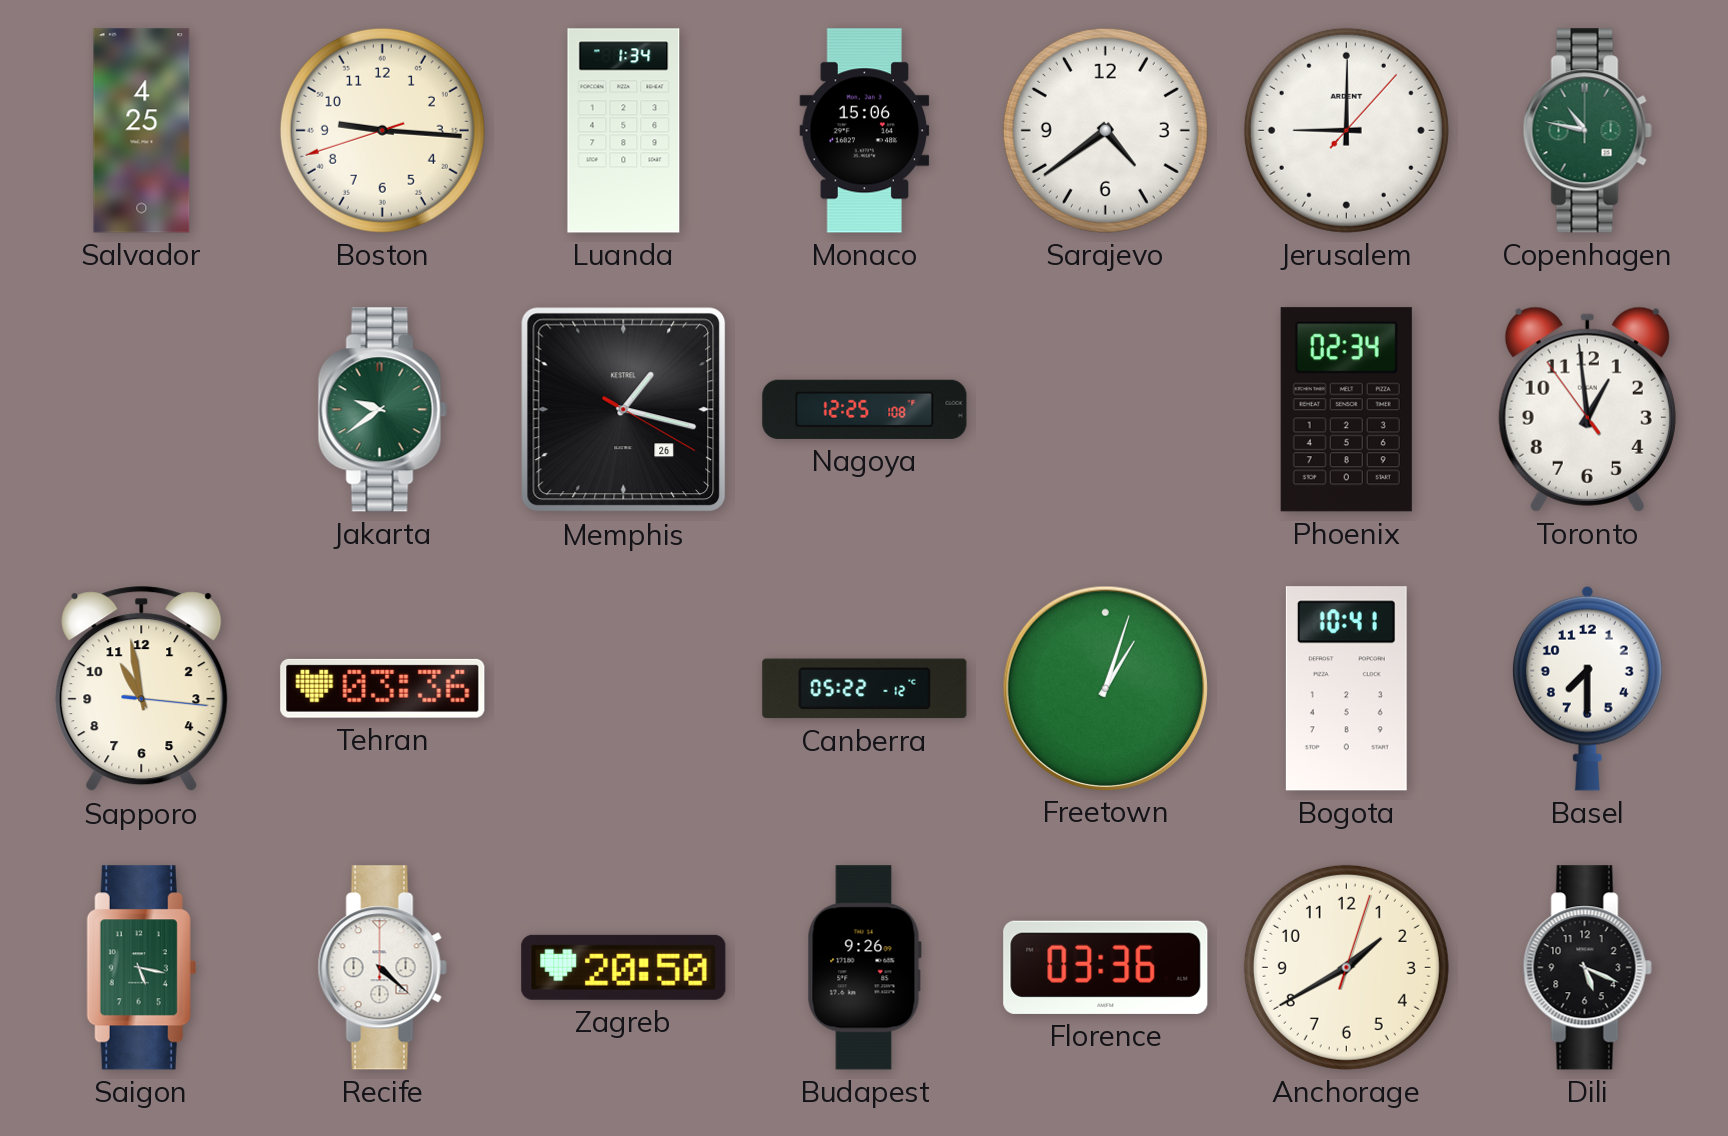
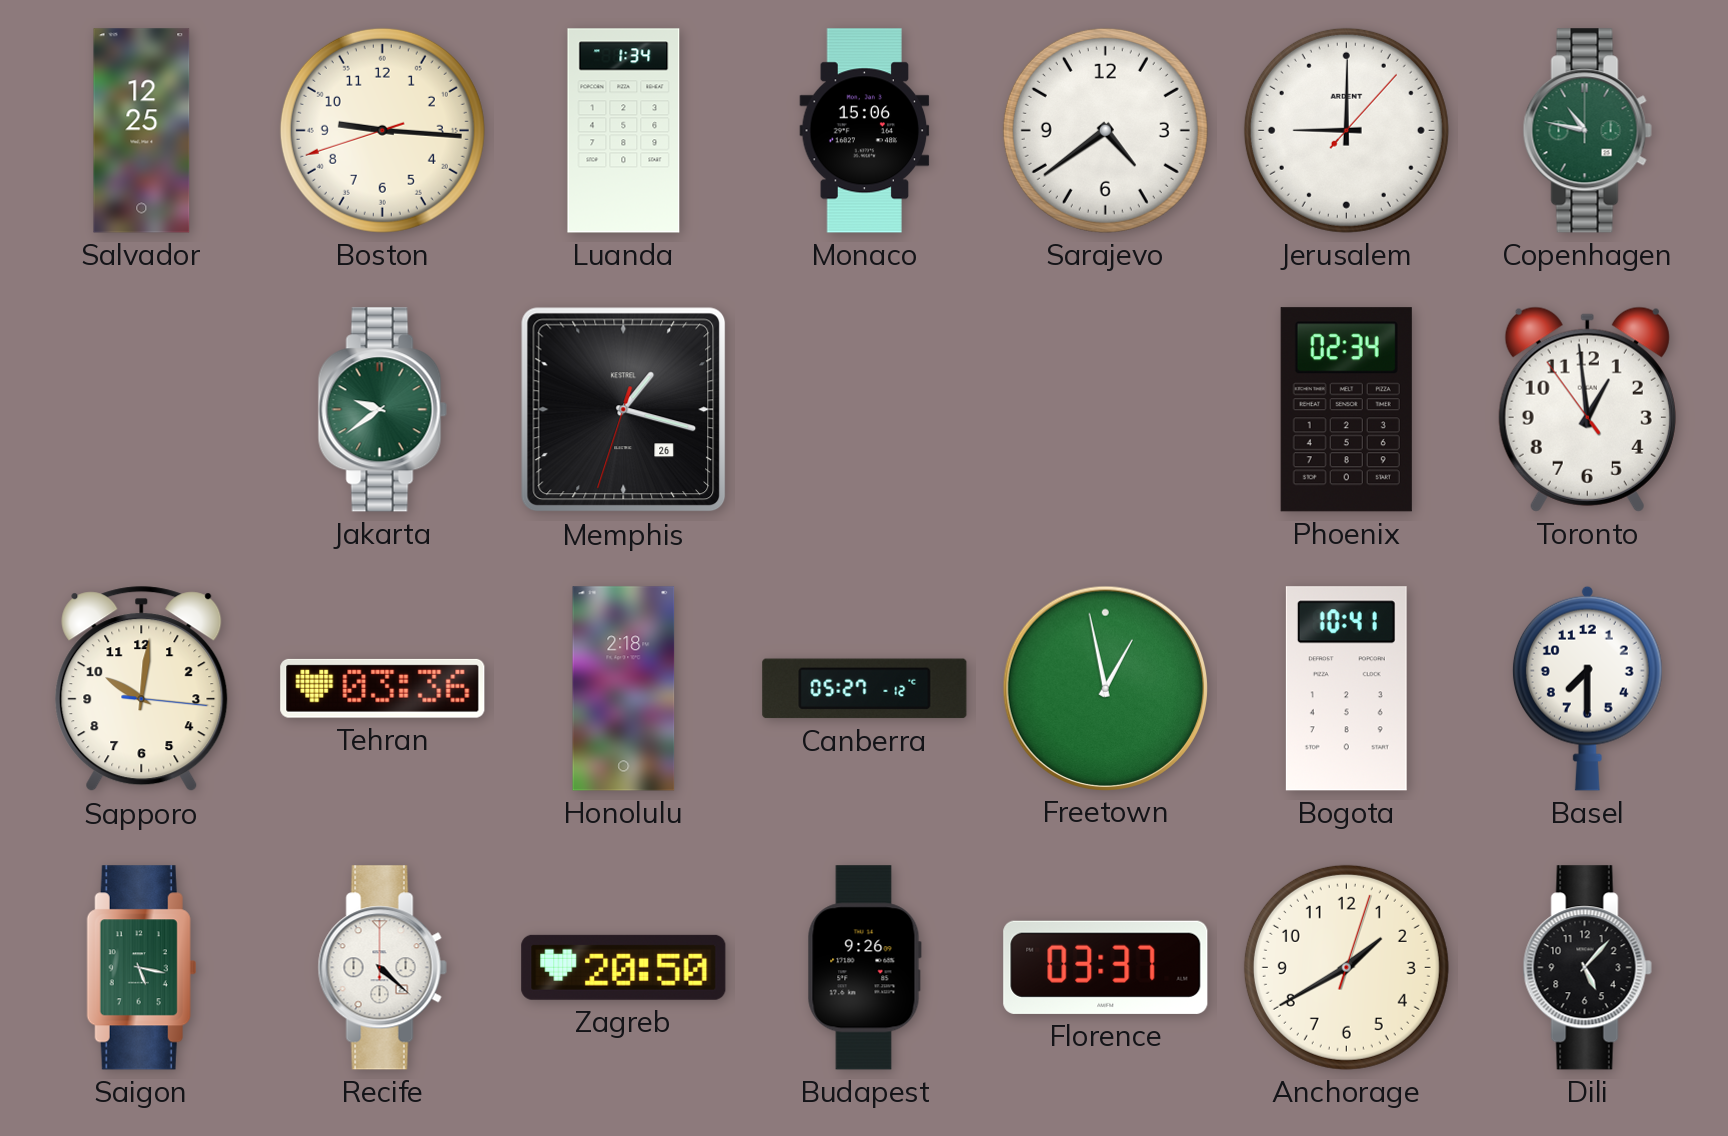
Salvador: 4:25 -> 12:25
Memphis: 1:17:20 -> 1:17:33
Nagoya: 12:25 -> none
Sapporo: 10:58 -> 10:01
Honolulu: none -> 2:18
Canberra: 05:22 -> 05:27
Freetown: 1:03 -> 12:58
Florence: 03:36 -> 03:37
Dili: 5:19 -> 5:07
